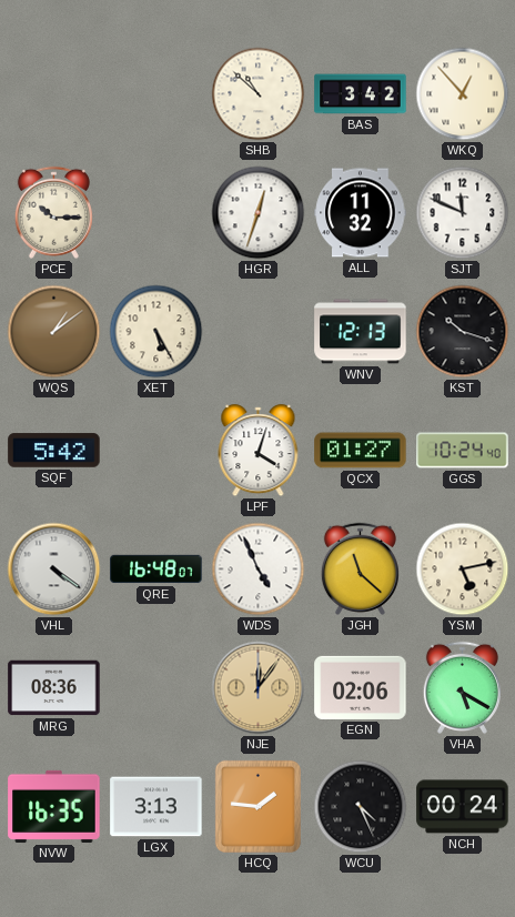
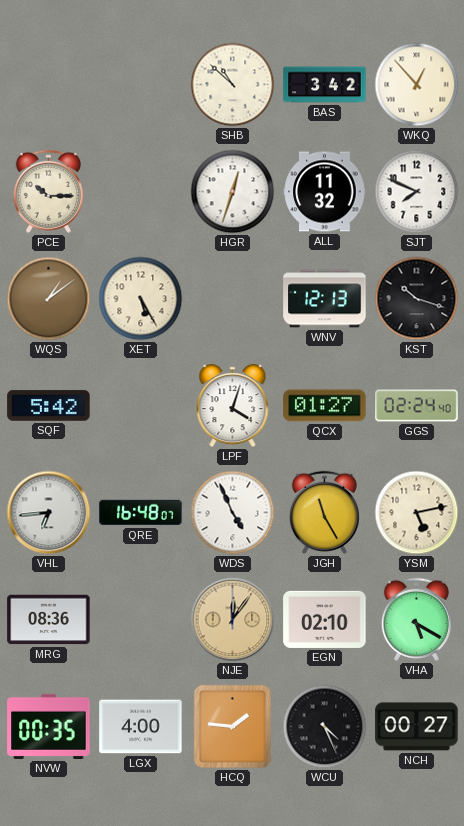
SJT: 11:49 -> 7:49
GGS: 10:24 -> 02:24
VHL: 4:21 -> 6:44
JGH: 11:22 -> 11:25
EGN: 02:06 -> 02:10
NVW: 16:35 -> 00:35
LGX: 3:13 -> 4:00
NCH: 00:24 -> 00:27
